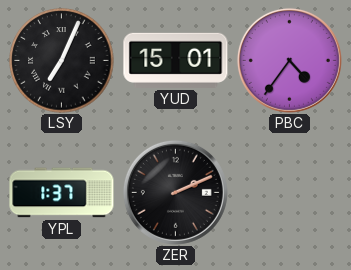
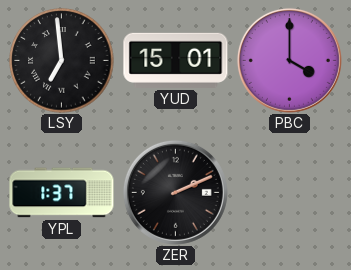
LSY: 7:04 -> 6:59
PBC: 4:36 -> 4:00
